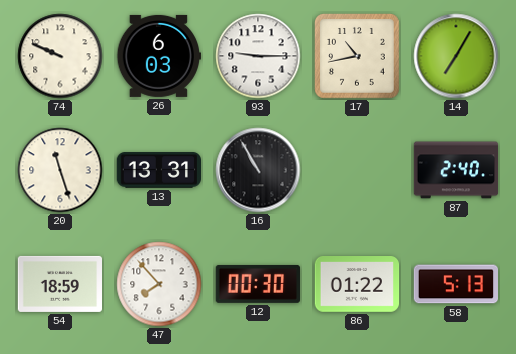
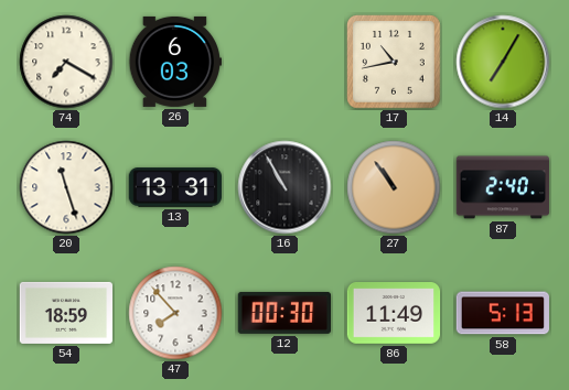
74: 9:49 -> 7:20
93: 9:15 -> none
27: none -> 10:54
86: 01:22 -> 11:49
